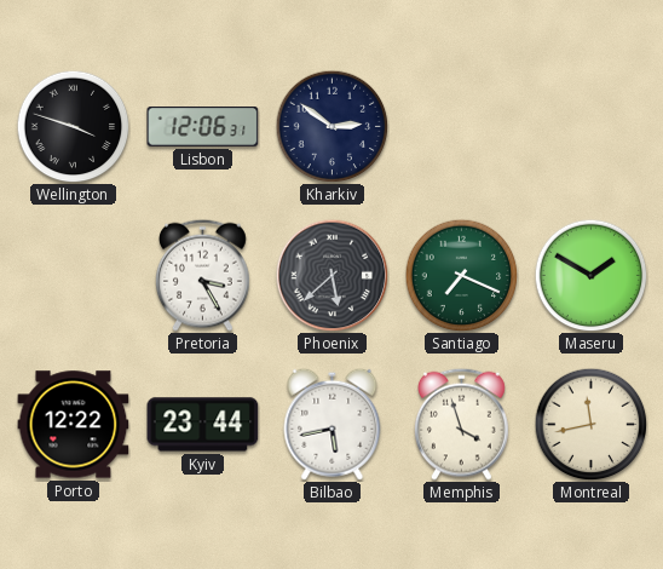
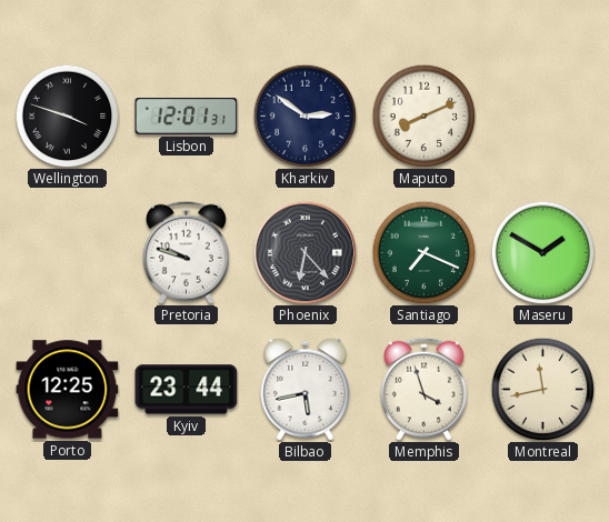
Lisbon: 12:06 -> 12:01
Maputo: none -> 8:11
Pretoria: 3:25 -> 9:48
Phoenix: 5:38 -> 6:23
Porto: 12:22 -> 12:25
